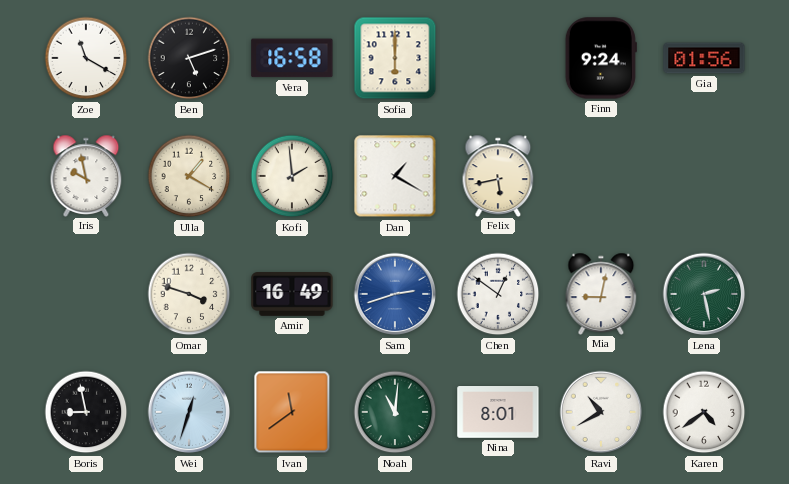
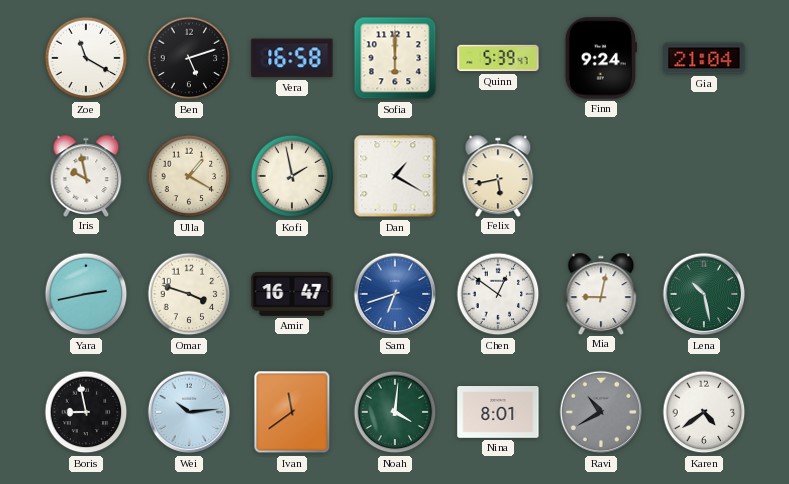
Quinn: none -> 5:39
Gia: 01:56 -> 21:04
Kofi: 1:59 -> 1:58
Yara: none -> 2:43
Amir: 16:49 -> 16:47
Sam: 2:42 -> 6:42
Lena: 2:28 -> 10:28
Wei: 12:33 -> 10:14
Noah: 11:01 -> 4:01
Ravi dial: white -> grey
